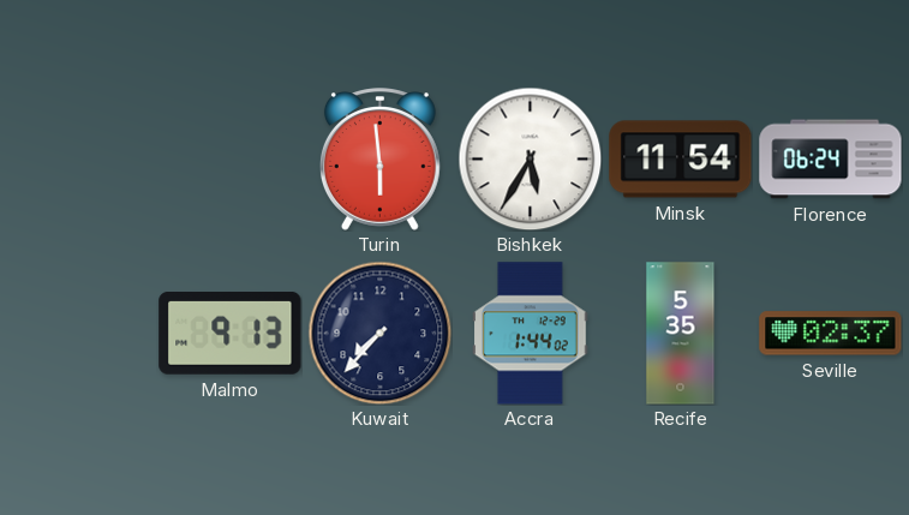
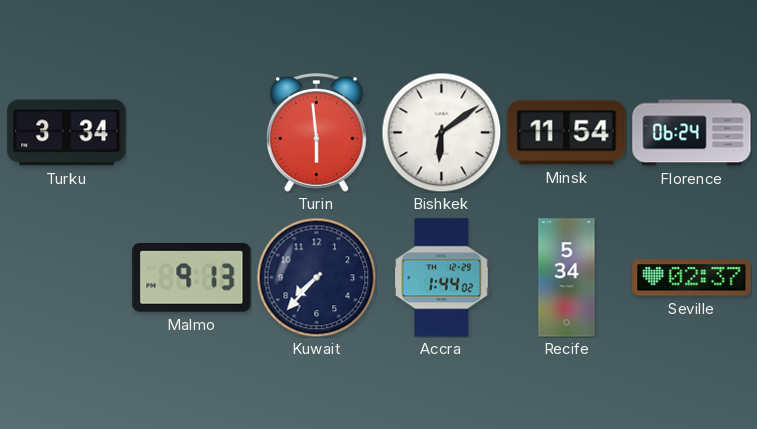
Turku: none -> 3:34
Bishkek: 5:35 -> 6:09
Recife: 5:35 -> 5:34
